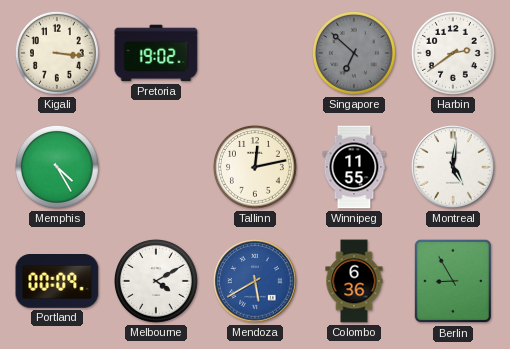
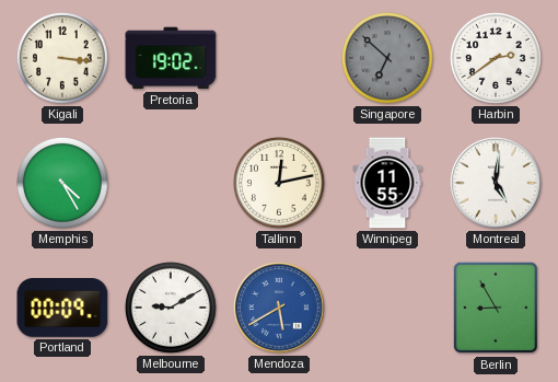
Melbourne: 4:10 -> 9:10
Colombo: 6:36 -> none
